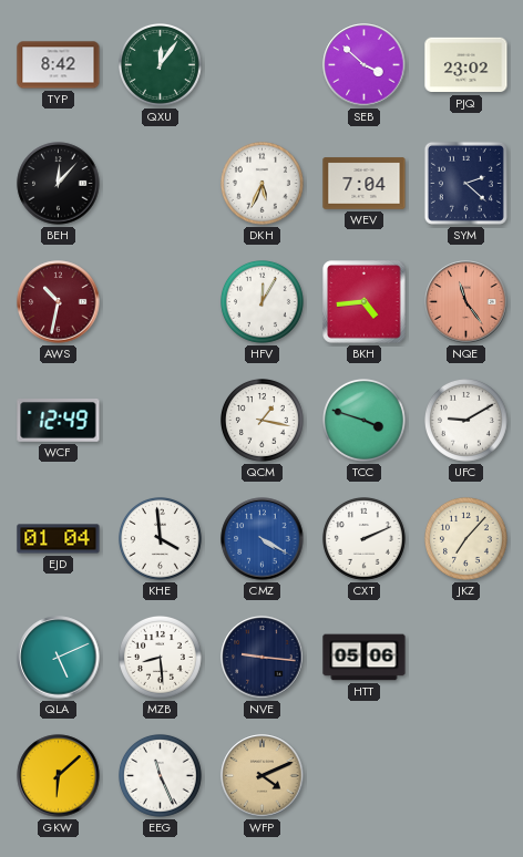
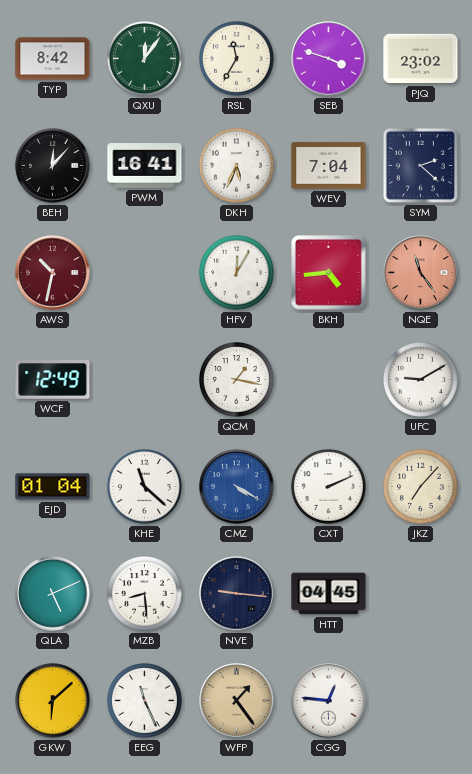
RSL: none -> 11:35
SEB: 3:52 -> 3:48
PWM: none -> 16:41
TCC: 3:48 -> none
KHE: 3:59 -> 11:22
HTT: 05:06 -> 04:45
WFP: 4:11 -> 1:24
CGG: none -> 12:46
